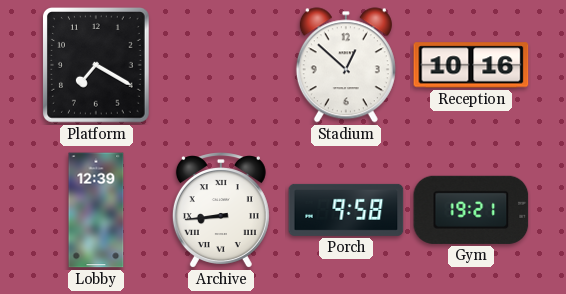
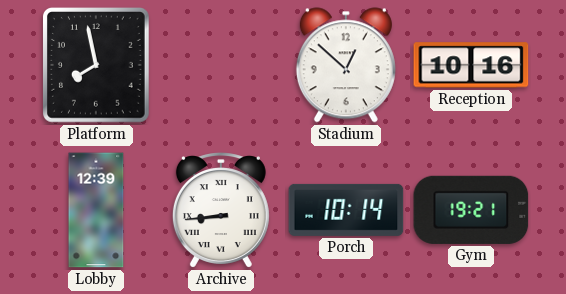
Platform: 7:20 -> 7:58
Porch: 9:58 -> 10:14
